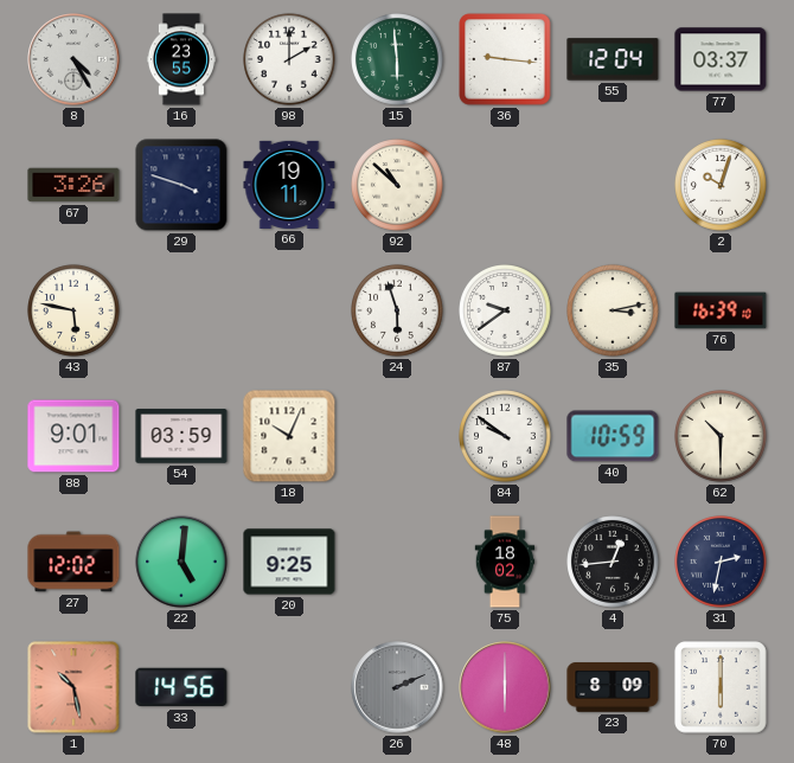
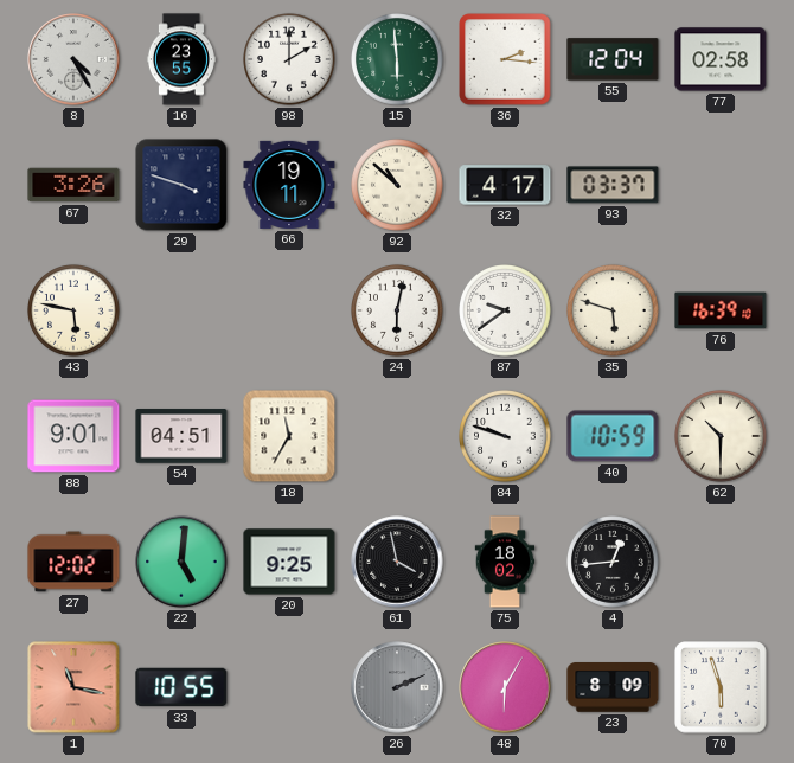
36: 9:16 -> 2:16
77: 03:37 -> 02:58
32: none -> 4:17
93: none -> 03:37
2: 10:03 -> none
24: 5:57 -> 6:02
35: 3:13 -> 5:48
54: 03:59 -> 04:51
18: 10:04 -> 11:35
84: 9:51 -> 9:48
61: none -> 3:58
31: 2:32 -> none
1: 10:28 -> 11:17
33: 14:56 -> 10:55
48: 6:00 -> 6:05
70: 6:00 -> 5:57
